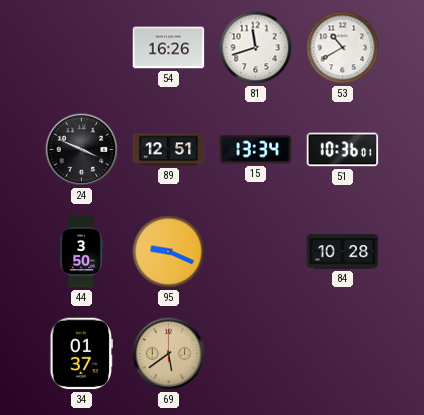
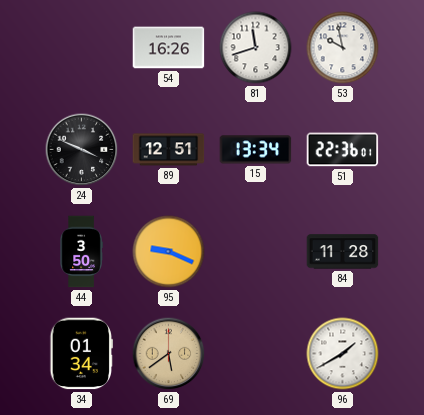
53: 10:40 -> 9:58
51: 10:36 -> 22:36
84: 10:28 -> 11:28
34: 01:37 -> 01:34
96: none -> 1:40
